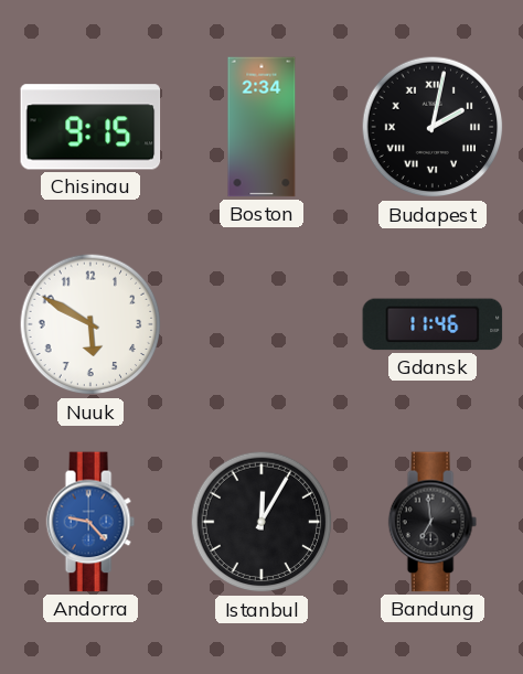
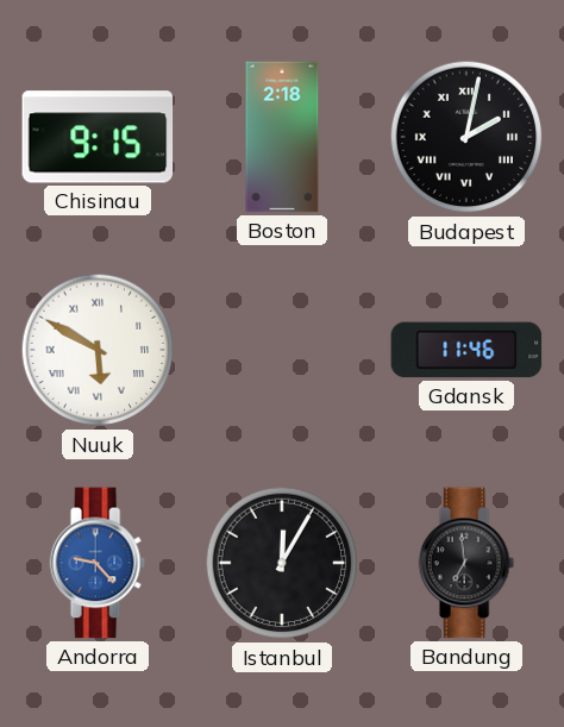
Boston: 2:34 -> 2:18
Nuuk numerals: Arabic -> Roman
